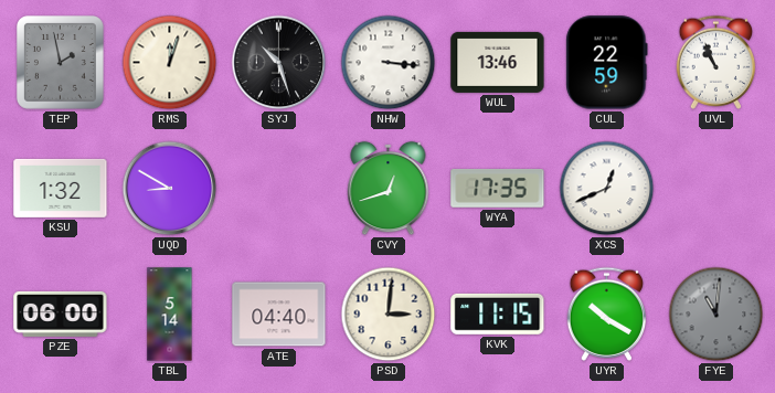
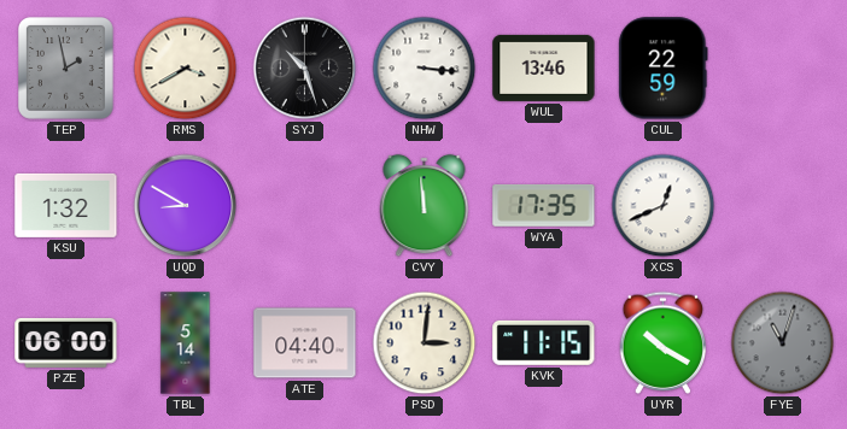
RMS: 12:03 -> 3:40
UVL: 10:56 -> none
CVY: 12:42 -> 11:59
FYE: 11:01 -> 11:03
